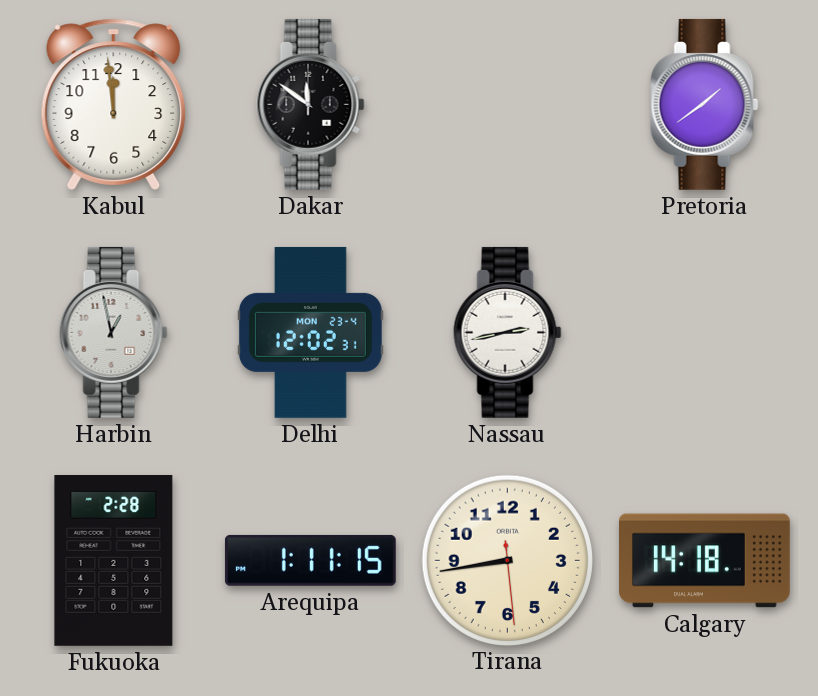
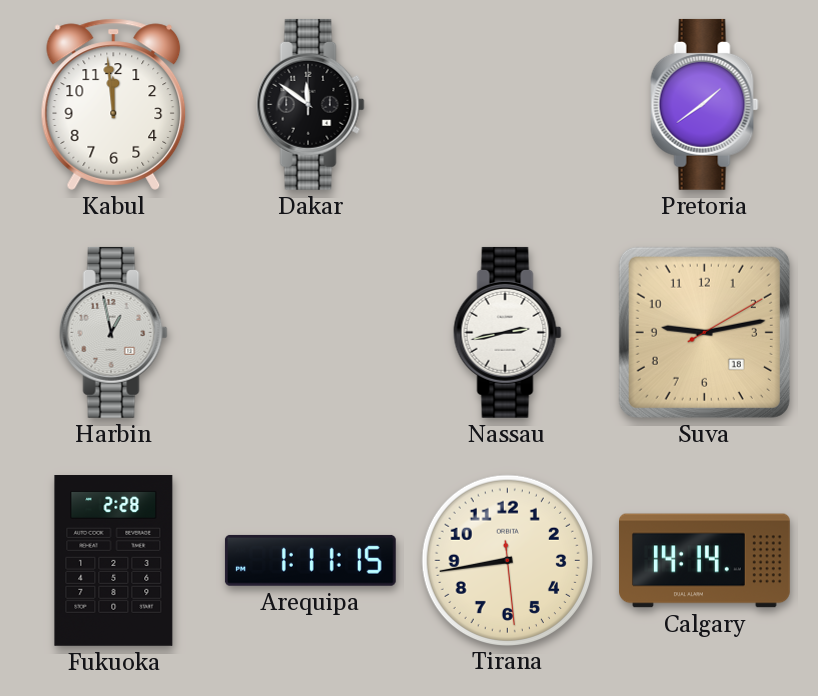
Delhi: 12:02 -> none
Suva: none -> 9:13
Calgary: 14:18 -> 14:14
